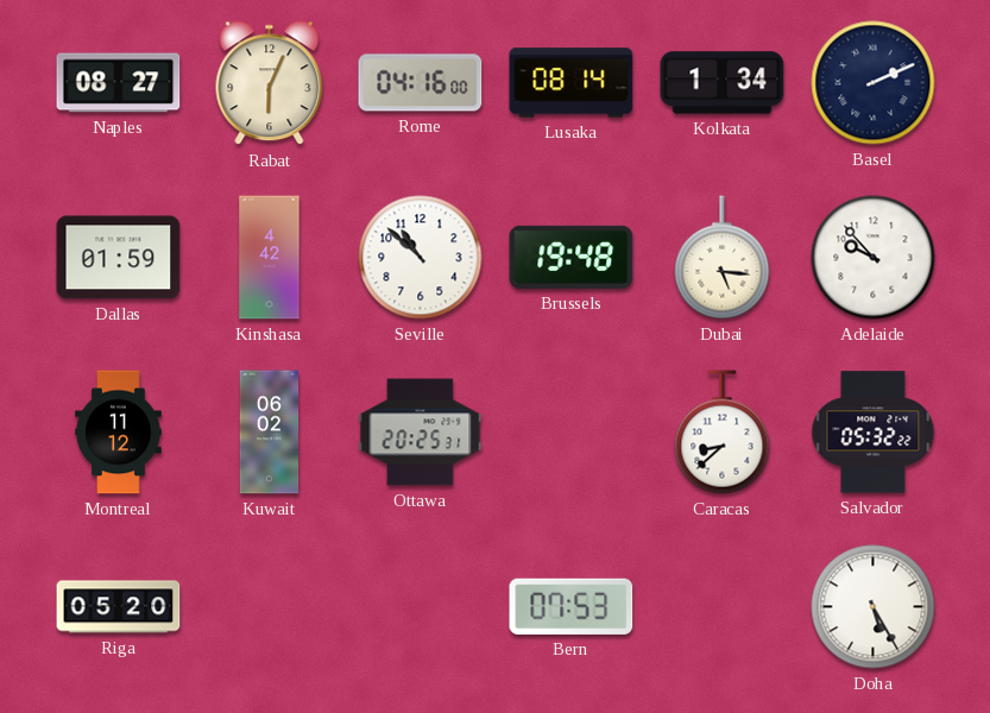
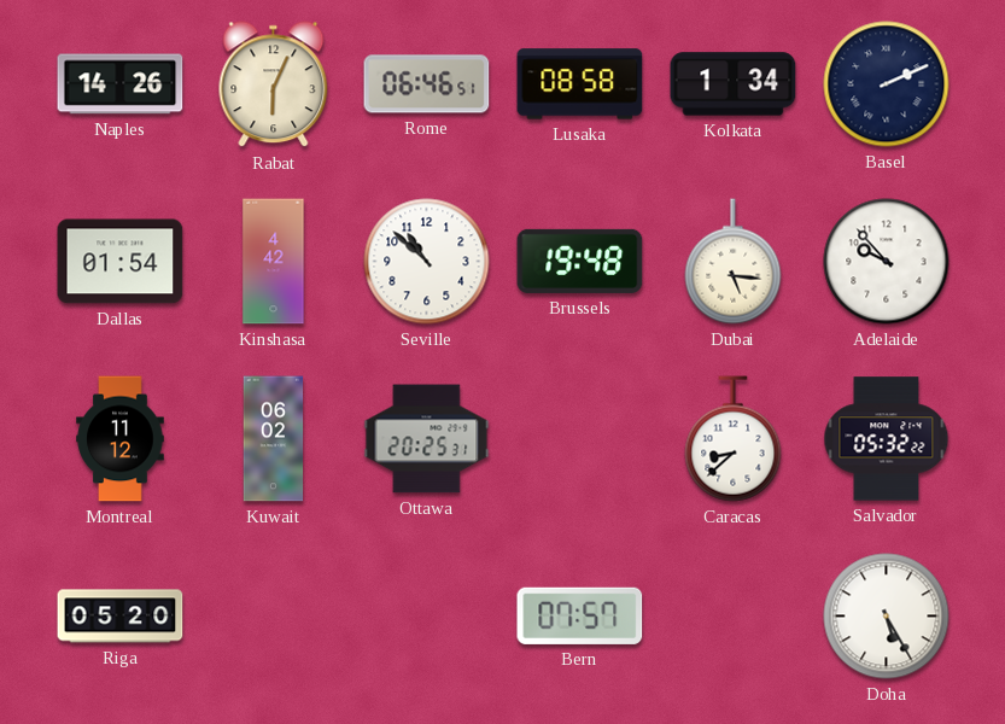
Naples: 08:27 -> 14:26
Rome: 04:16 -> 06:46
Lusaka: 08:14 -> 08:58
Dallas: 01:59 -> 01:54
Bern: 07:53 -> 07:57
